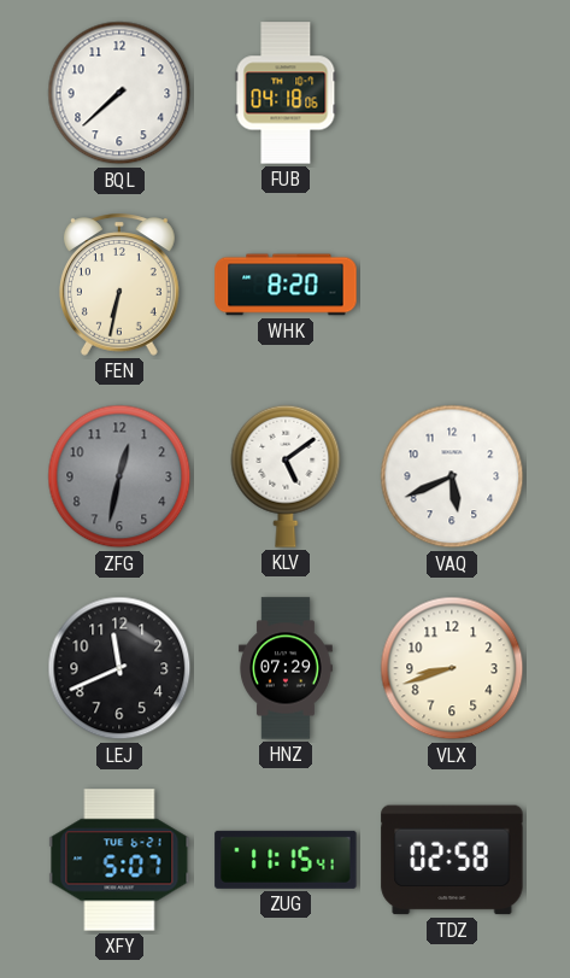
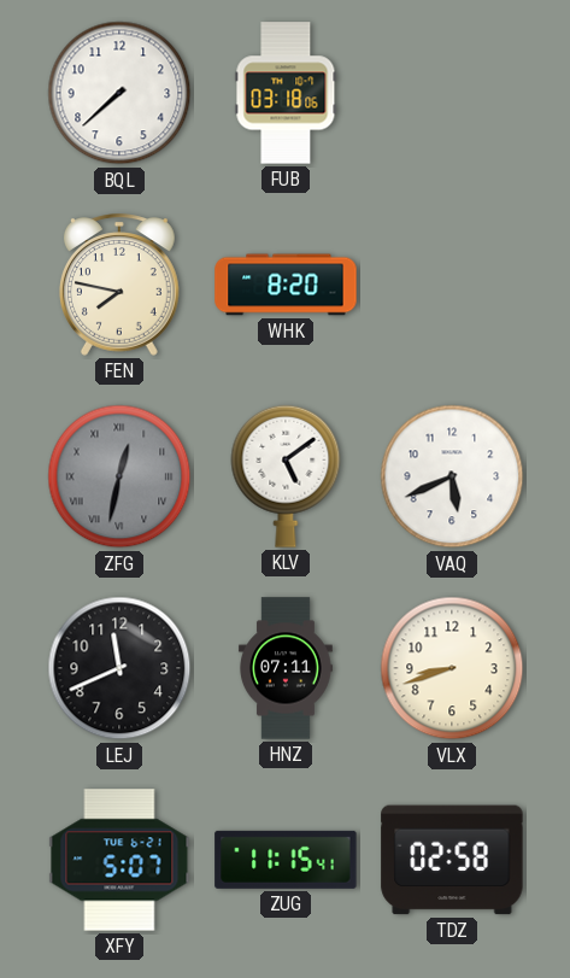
FUB: 04:18 -> 03:18
FEN: 6:32 -> 7:47
ZFG numerals: Arabic -> Roman
HNZ: 07:29 -> 07:11
